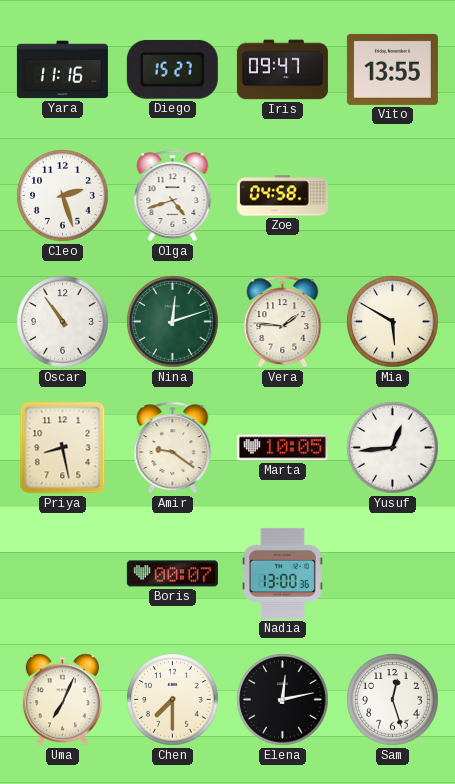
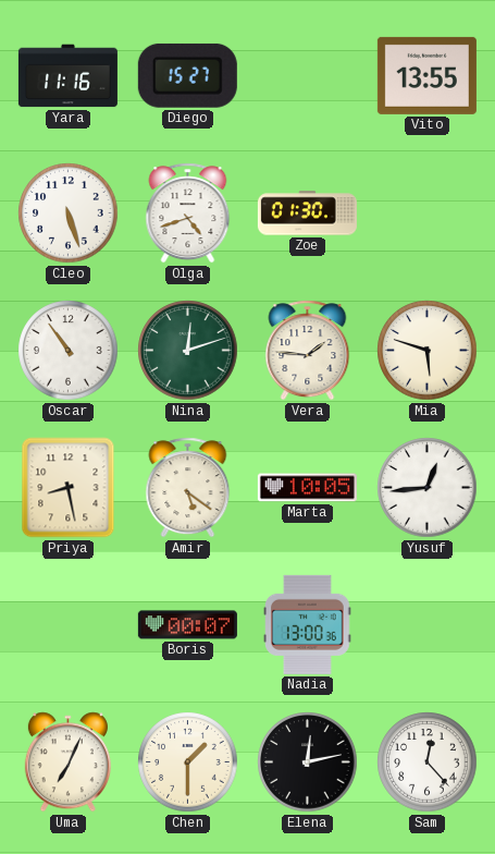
Iris: 09:47 -> none
Cleo: 2:27 -> 5:27
Zoe: 04:58 -> 01:30
Mia: 5:50 -> 5:48
Amir: 9:21 -> 5:21
Chen: 7:30 -> 1:30
Sam: 12:27 -> 12:23
